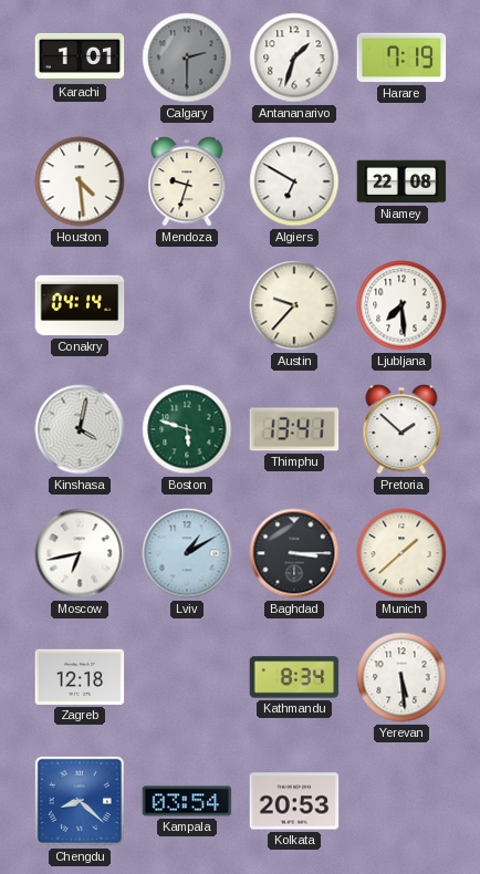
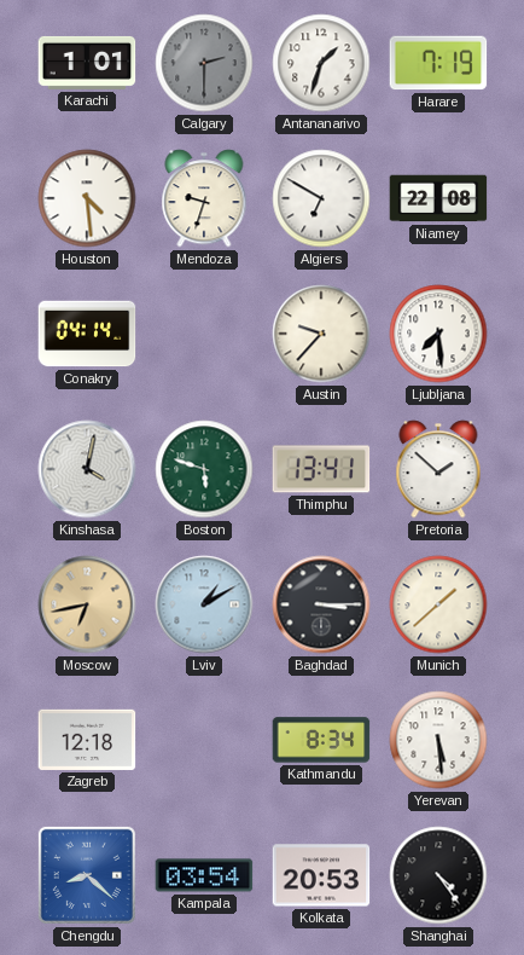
Moscow dial: white -> champagne
Shanghai: none -> 4:24
